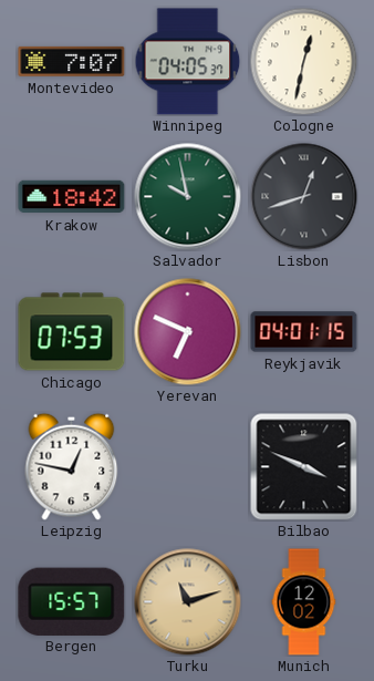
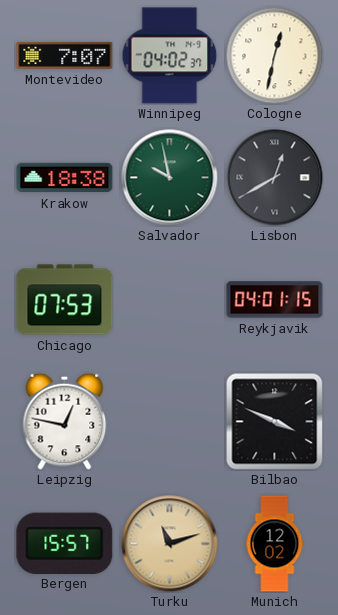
Winnipeg: 04:05 -> 04:02
Krakow: 18:42 -> 18:38
Lisbon: 12:42 -> 12:40
Yerevan: 6:49 -> none
